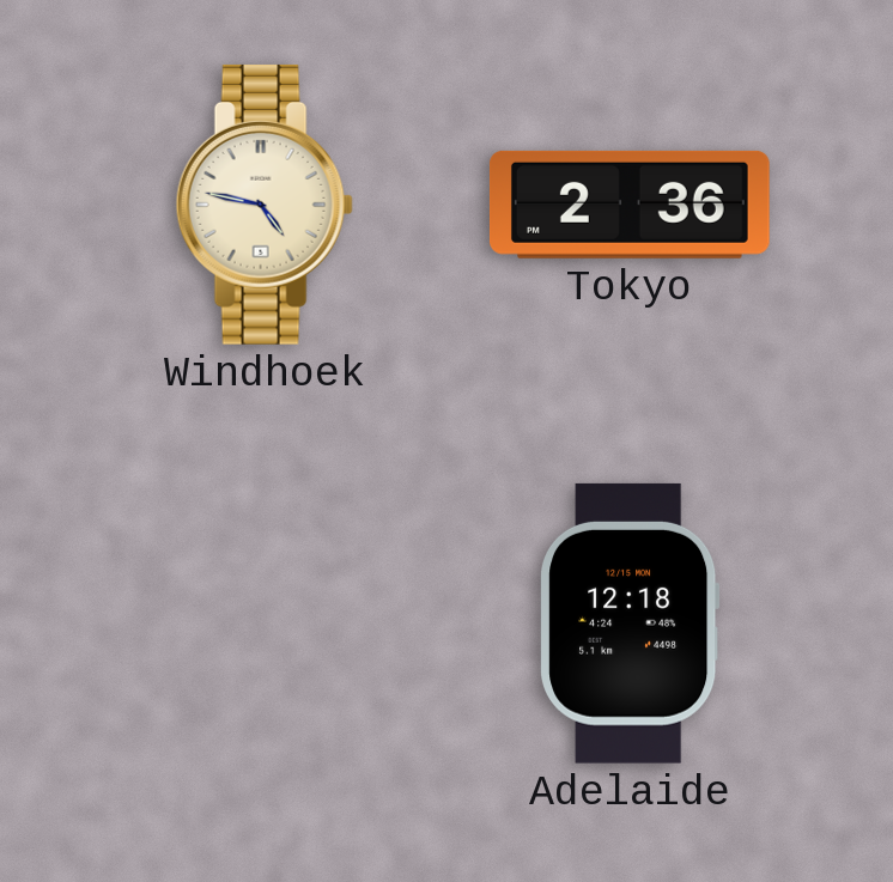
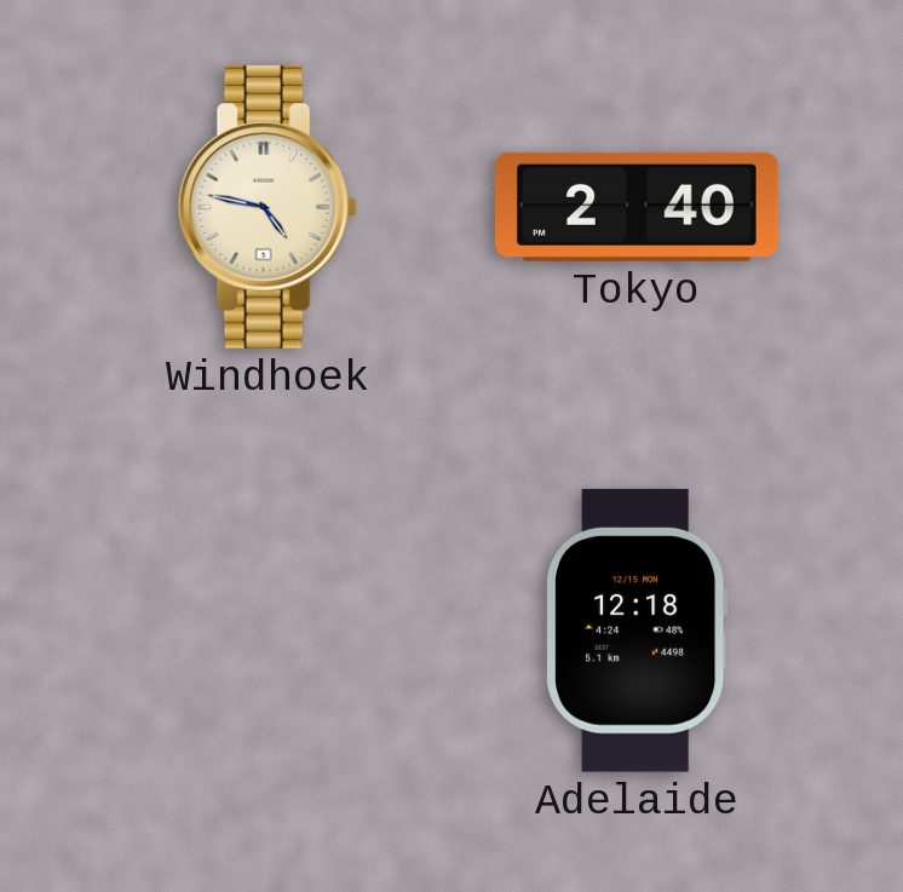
Tokyo: 2:36 -> 2:40
